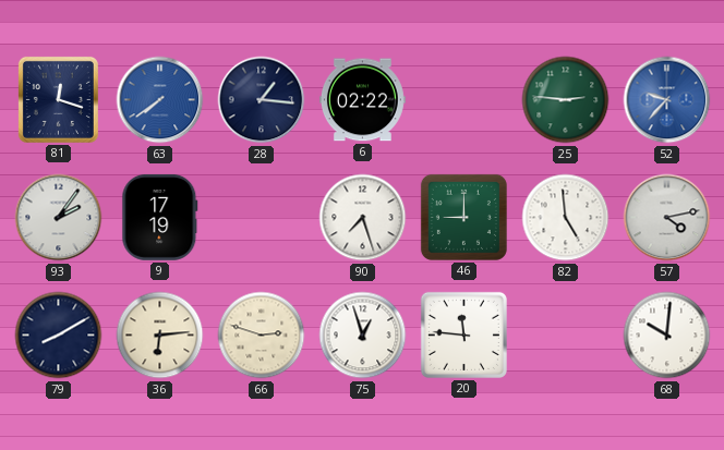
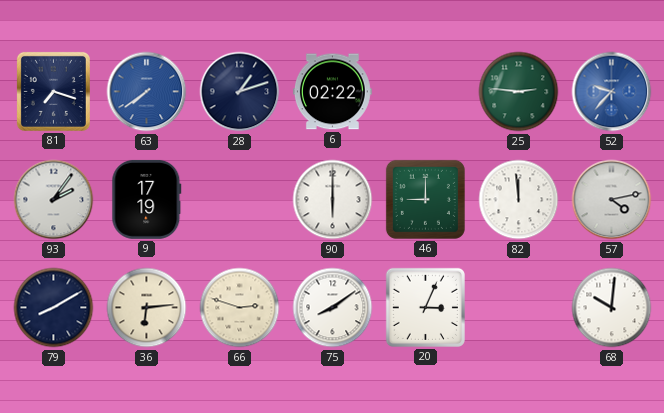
81: 12:18 -> 7:18
28: 1:16 -> 1:12
90: 7:27 -> 6:00
82: 4:59 -> 11:59
75: 12:57 -> 8:09
20: 11:46 -> 3:04
